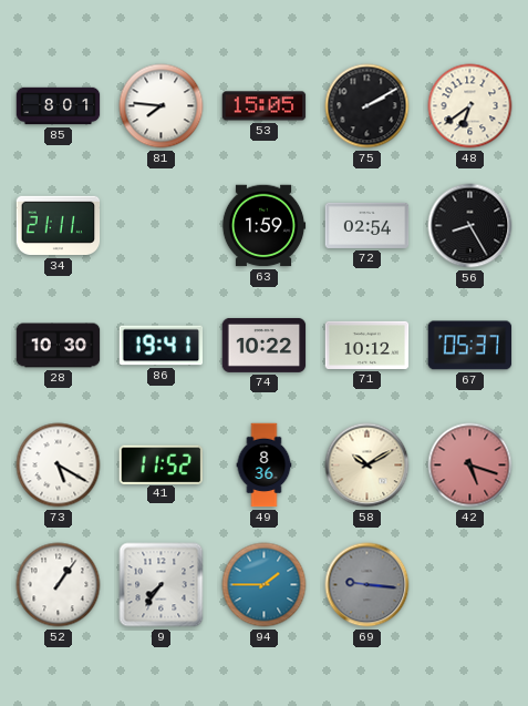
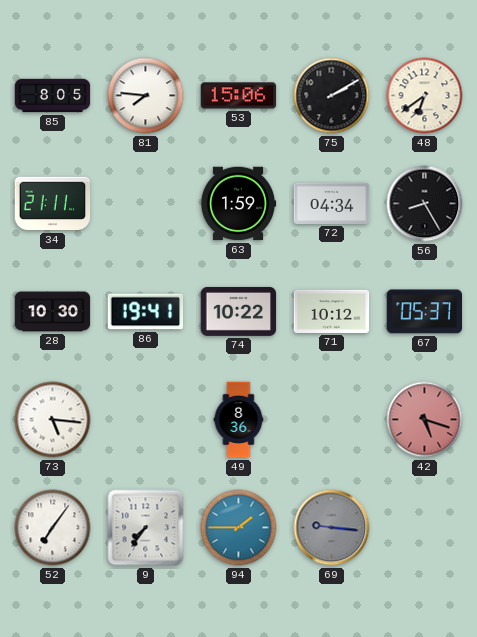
85: 8:01 -> 8:05
53: 15:05 -> 15:06
72: 02:54 -> 04:34
73: 5:20 -> 5:16
41: 11:52 -> none
58: 10:10 -> none
52: 1:06 -> 7:06
